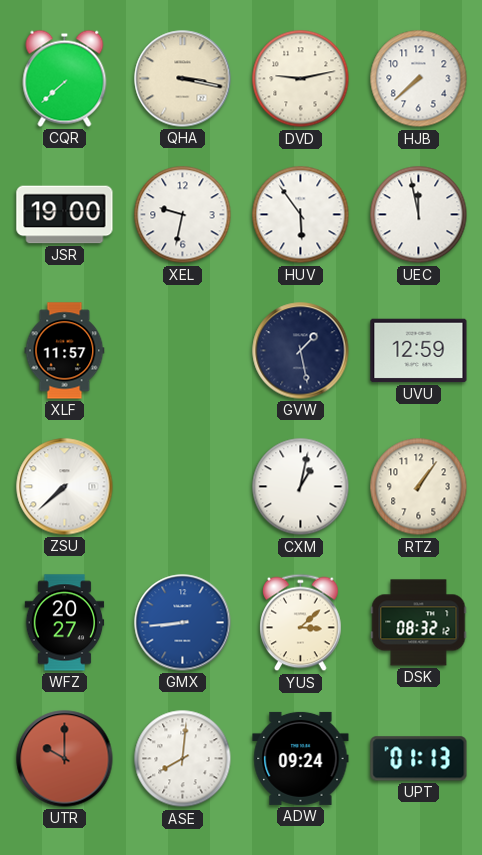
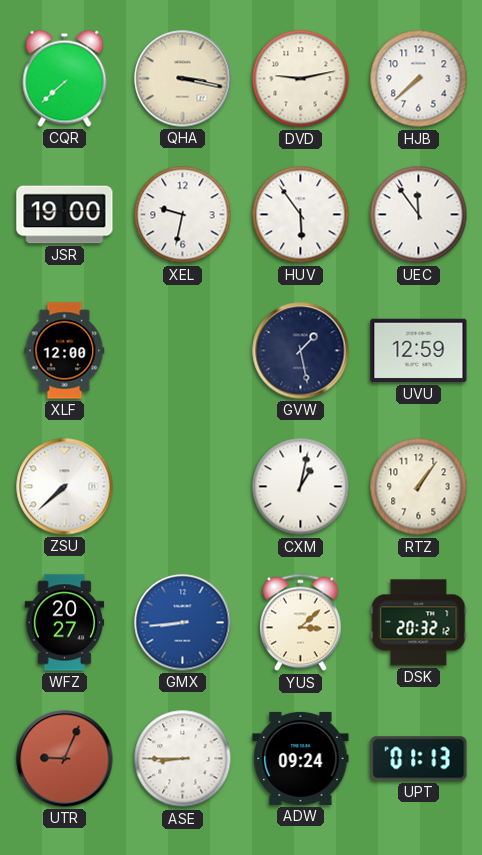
UEC: 11:58 -> 11:54
XLF: 11:57 -> 12:00
DSK: 08:32 -> 20:32
UTR: 10:00 -> 9:04
ASE: 8:01 -> 8:45
